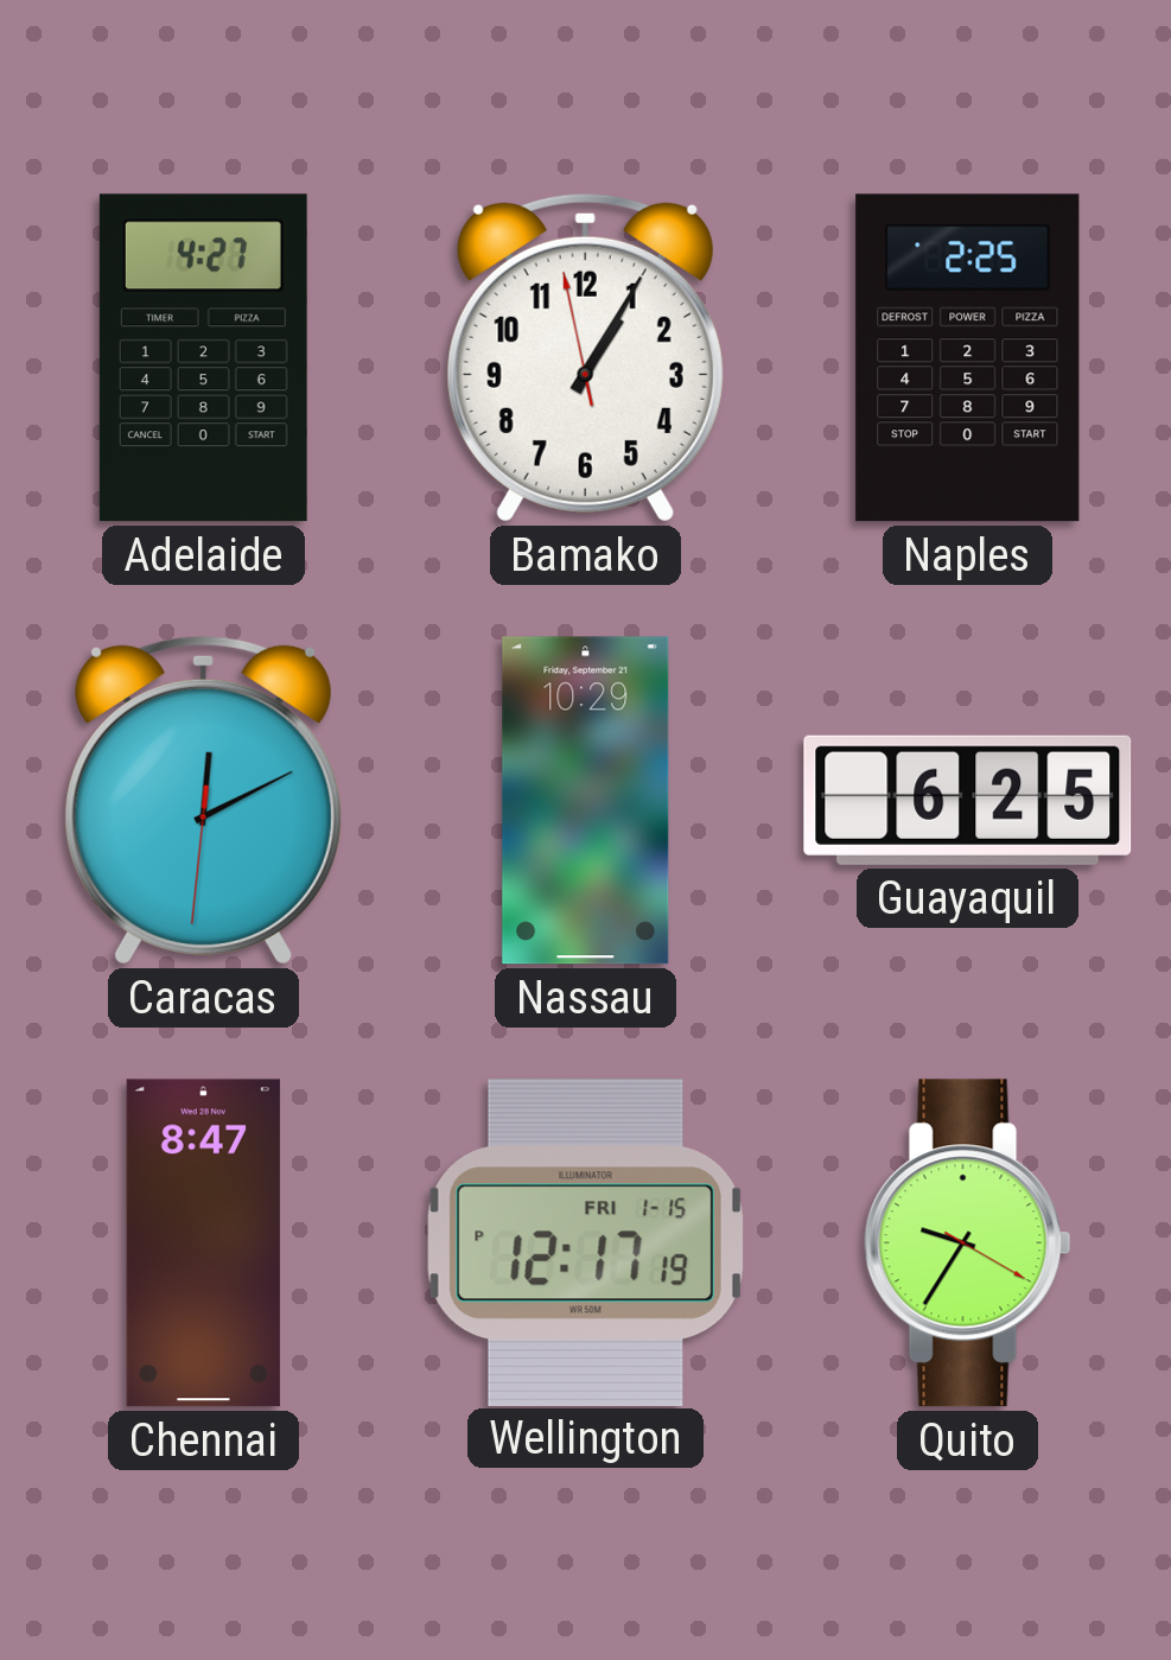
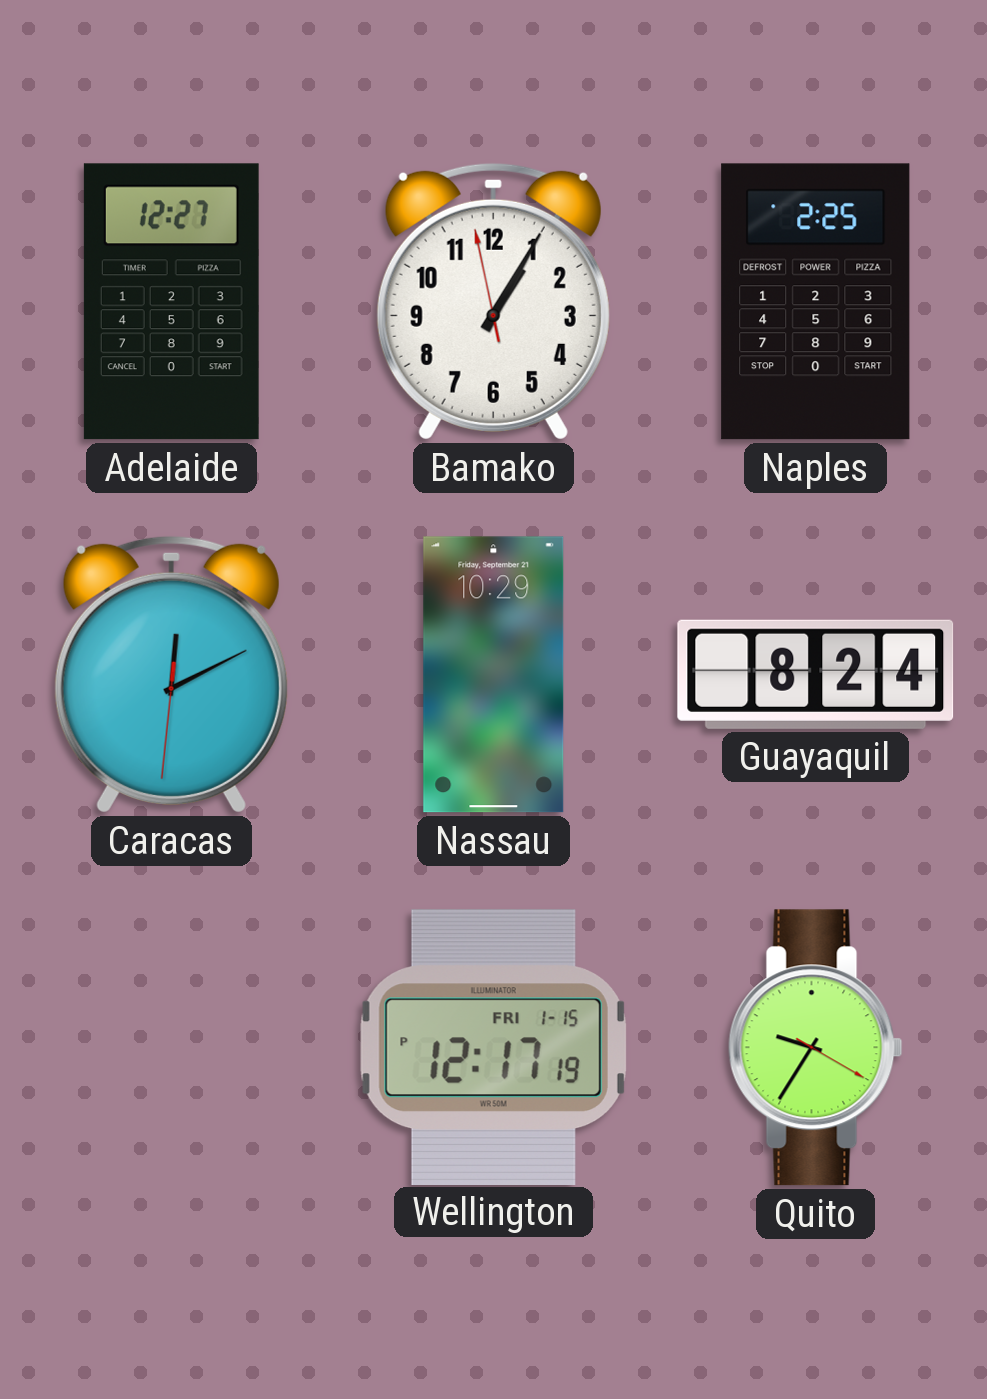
Adelaide: 4:27 -> 12:27
Guayaquil: 6:25 -> 8:24
Chennai: 8:47 -> none
